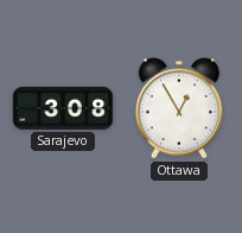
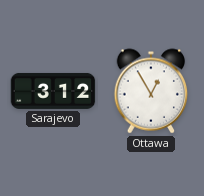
Sarajevo: 3:08 -> 3:12
